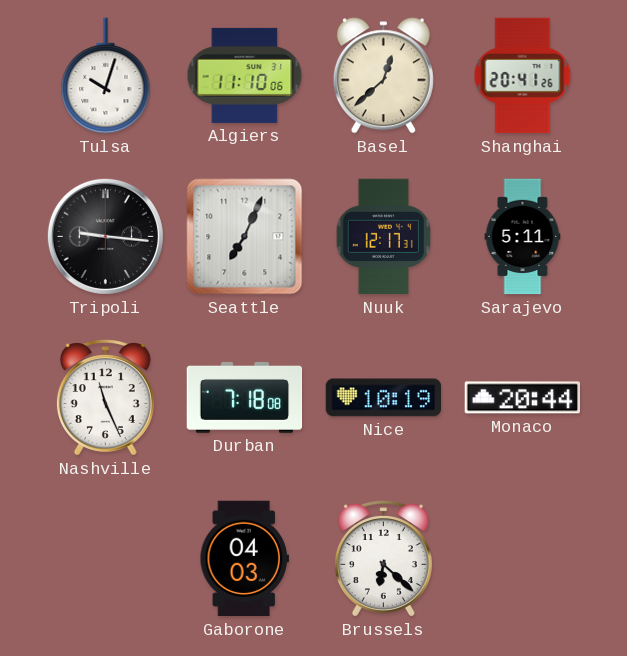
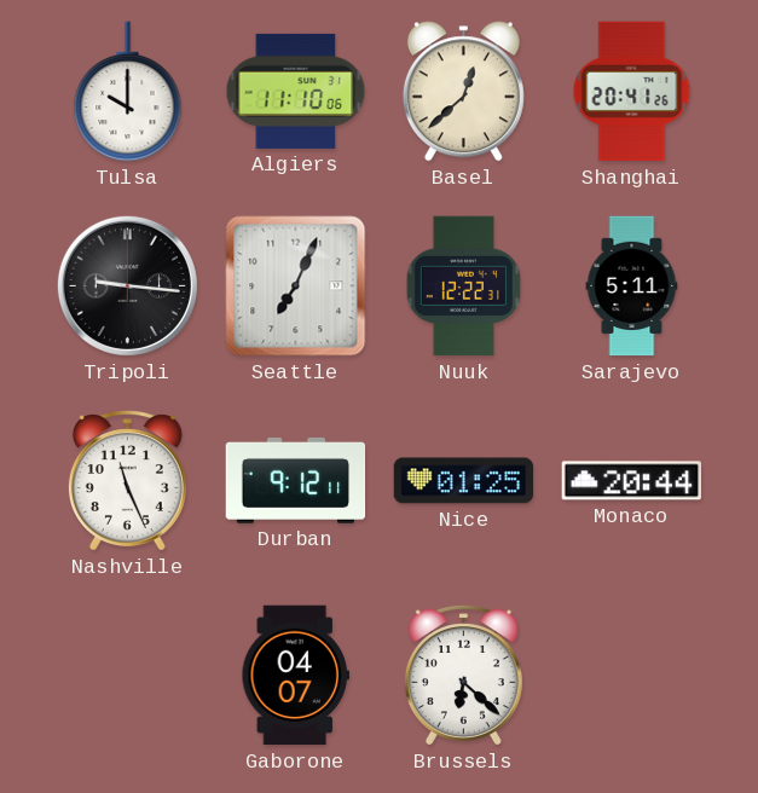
Tulsa: 10:03 -> 10:00
Nuuk: 12:17 -> 12:22
Durban: 7:18 -> 9:12
Nice: 10:19 -> 01:25
Gaborone: 04:03 -> 04:07
